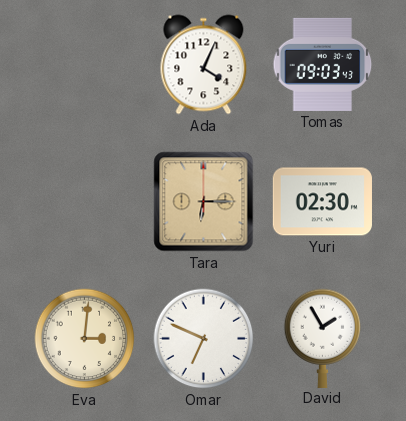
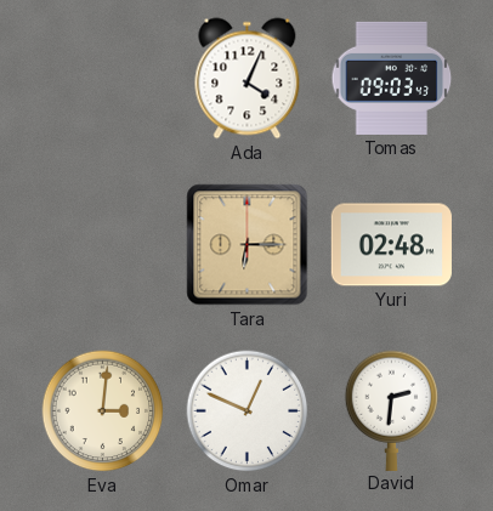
Yuri: 02:30 -> 02:48
Omar: 6:49 -> 12:49
David: 1:55 -> 2:31
